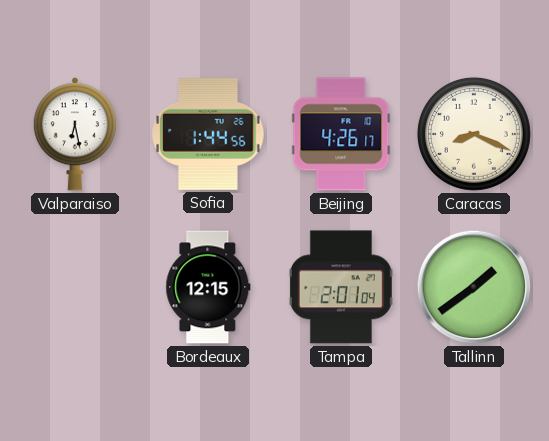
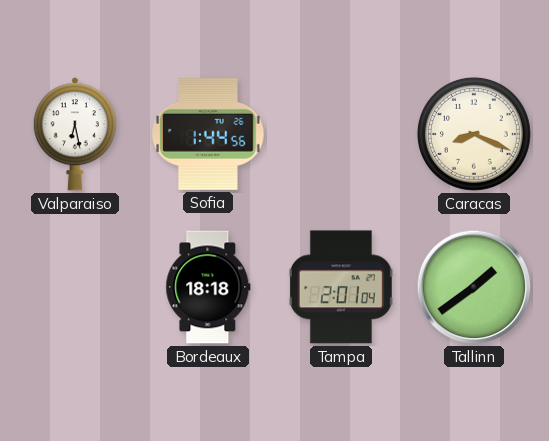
Beijing: 4:26 -> none
Bordeaux: 12:15 -> 18:18
